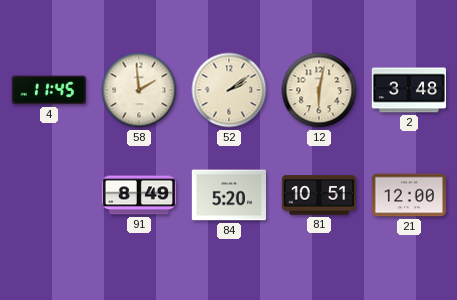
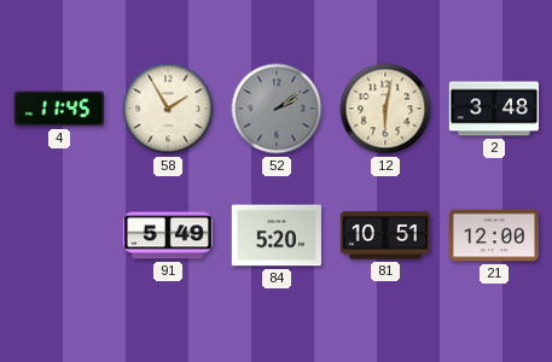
58: 1:59 -> 1:55
52 dial: cream -> grey
91: 8:49 -> 5:49
